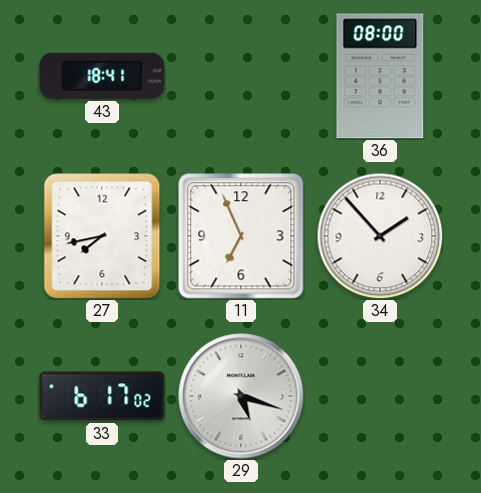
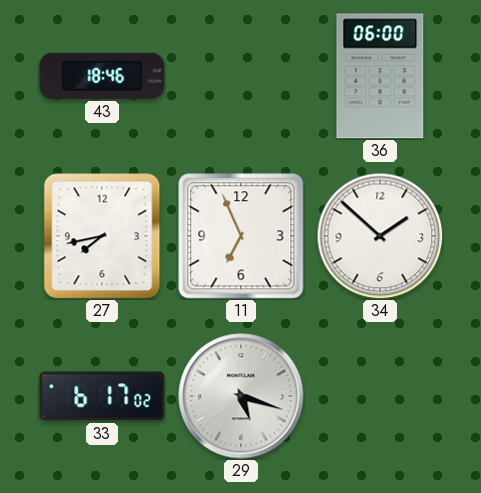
43: 18:41 -> 18:46
36: 08:00 -> 06:00
34: 1:53 -> 1:52
